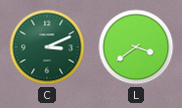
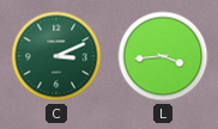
L: 3:39 -> 3:44
